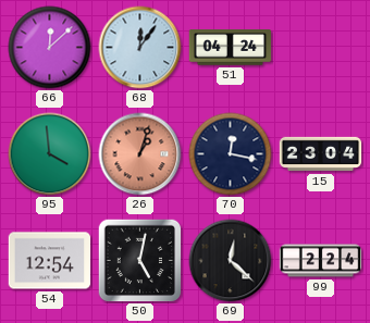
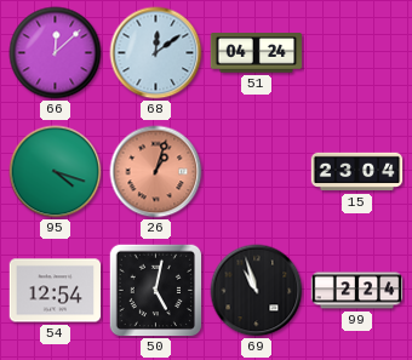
68: 12:06 -> 12:09
95: 3:59 -> 4:18
70: 12:17 -> none
69: 12:22 -> 10:57
